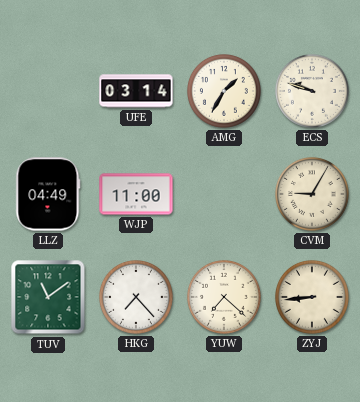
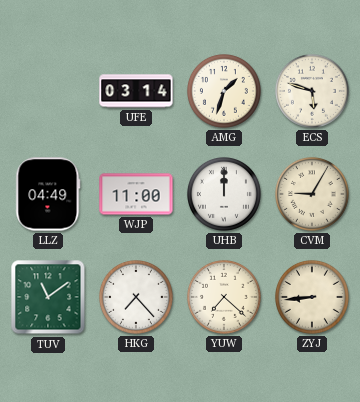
AMG: 1:35 -> 1:33
ECS: 9:48 -> 5:48
UHB: none -> 12:00
